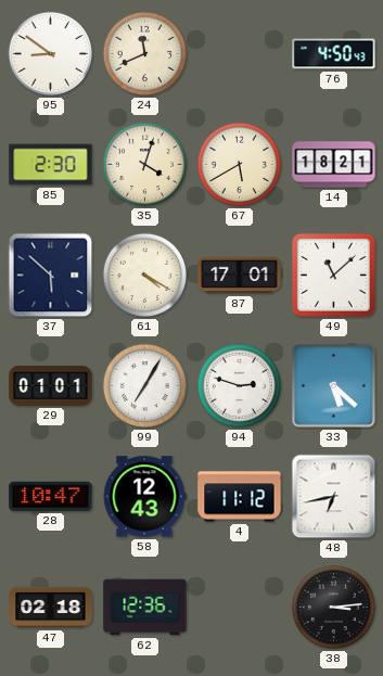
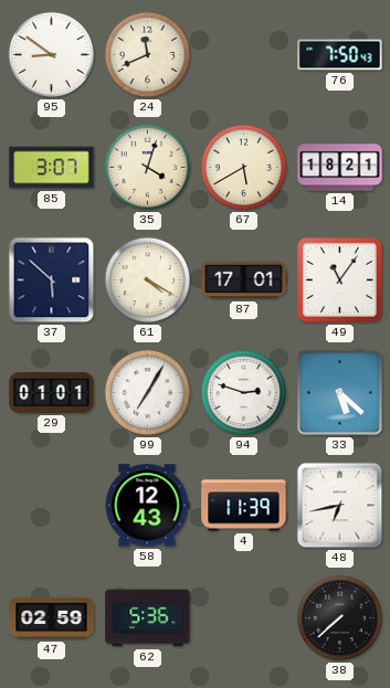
76: 4:50 -> 7:50
85: 2:30 -> 3:07
49: 11:08 -> 11:06
28: 10:47 -> none
4: 11:12 -> 11:39
47: 02:18 -> 02:59
62: 12:36 -> 5:36
38: 3:14 -> 7:38
